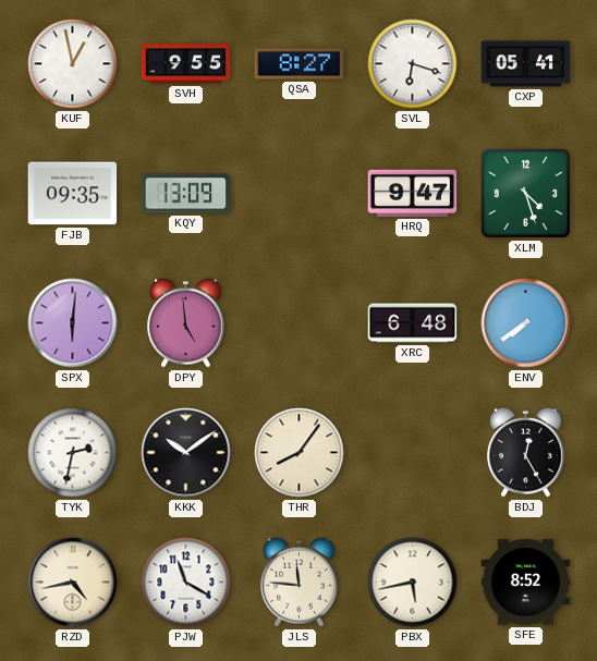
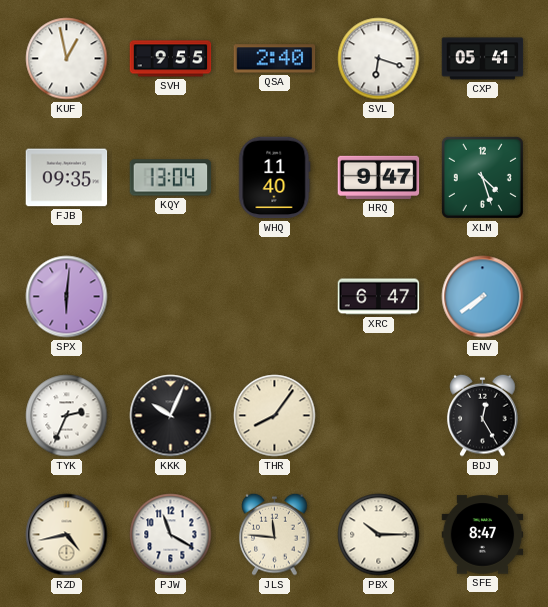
QSA: 8:27 -> 2:40
KQY: 13:09 -> 13:04
WHQ: none -> 11:40
DPY: 4:59 -> none
XRC: 6:48 -> 6:47
TYK: 2:32 -> 2:34
KKK: 10:09 -> 10:04
PBX: 5:43 -> 10:15
SFE: 8:52 -> 8:47
